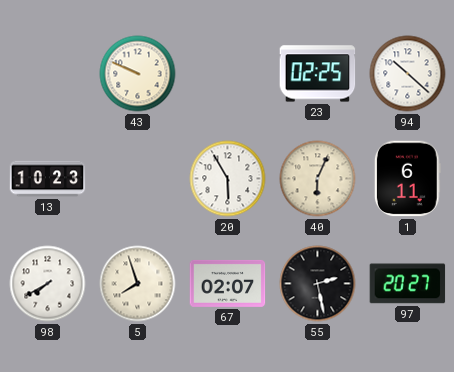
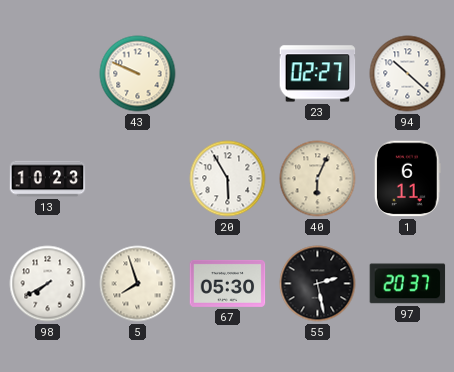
23: 02:25 -> 02:27
67: 02:07 -> 05:30
97: 20:27 -> 20:37
